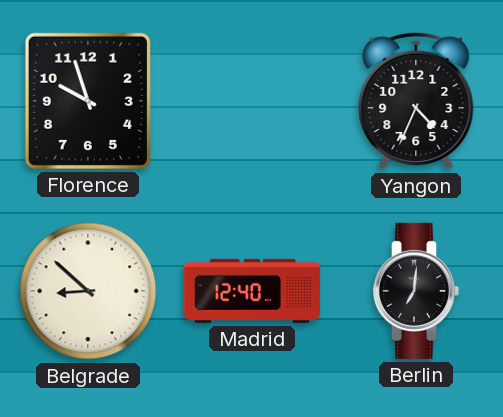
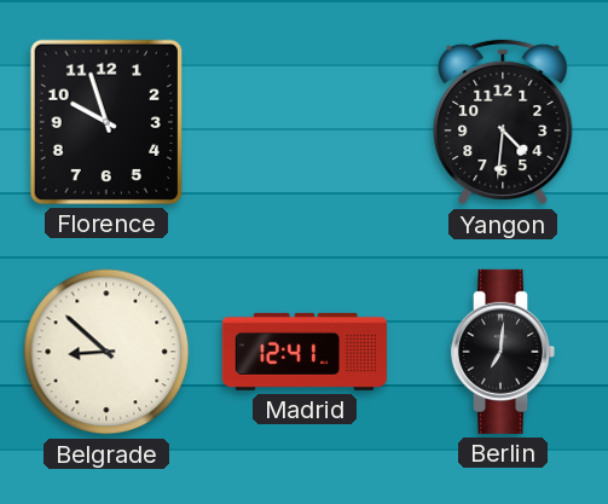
Yangon: 4:34 -> 4:31
Madrid: 12:40 -> 12:41
